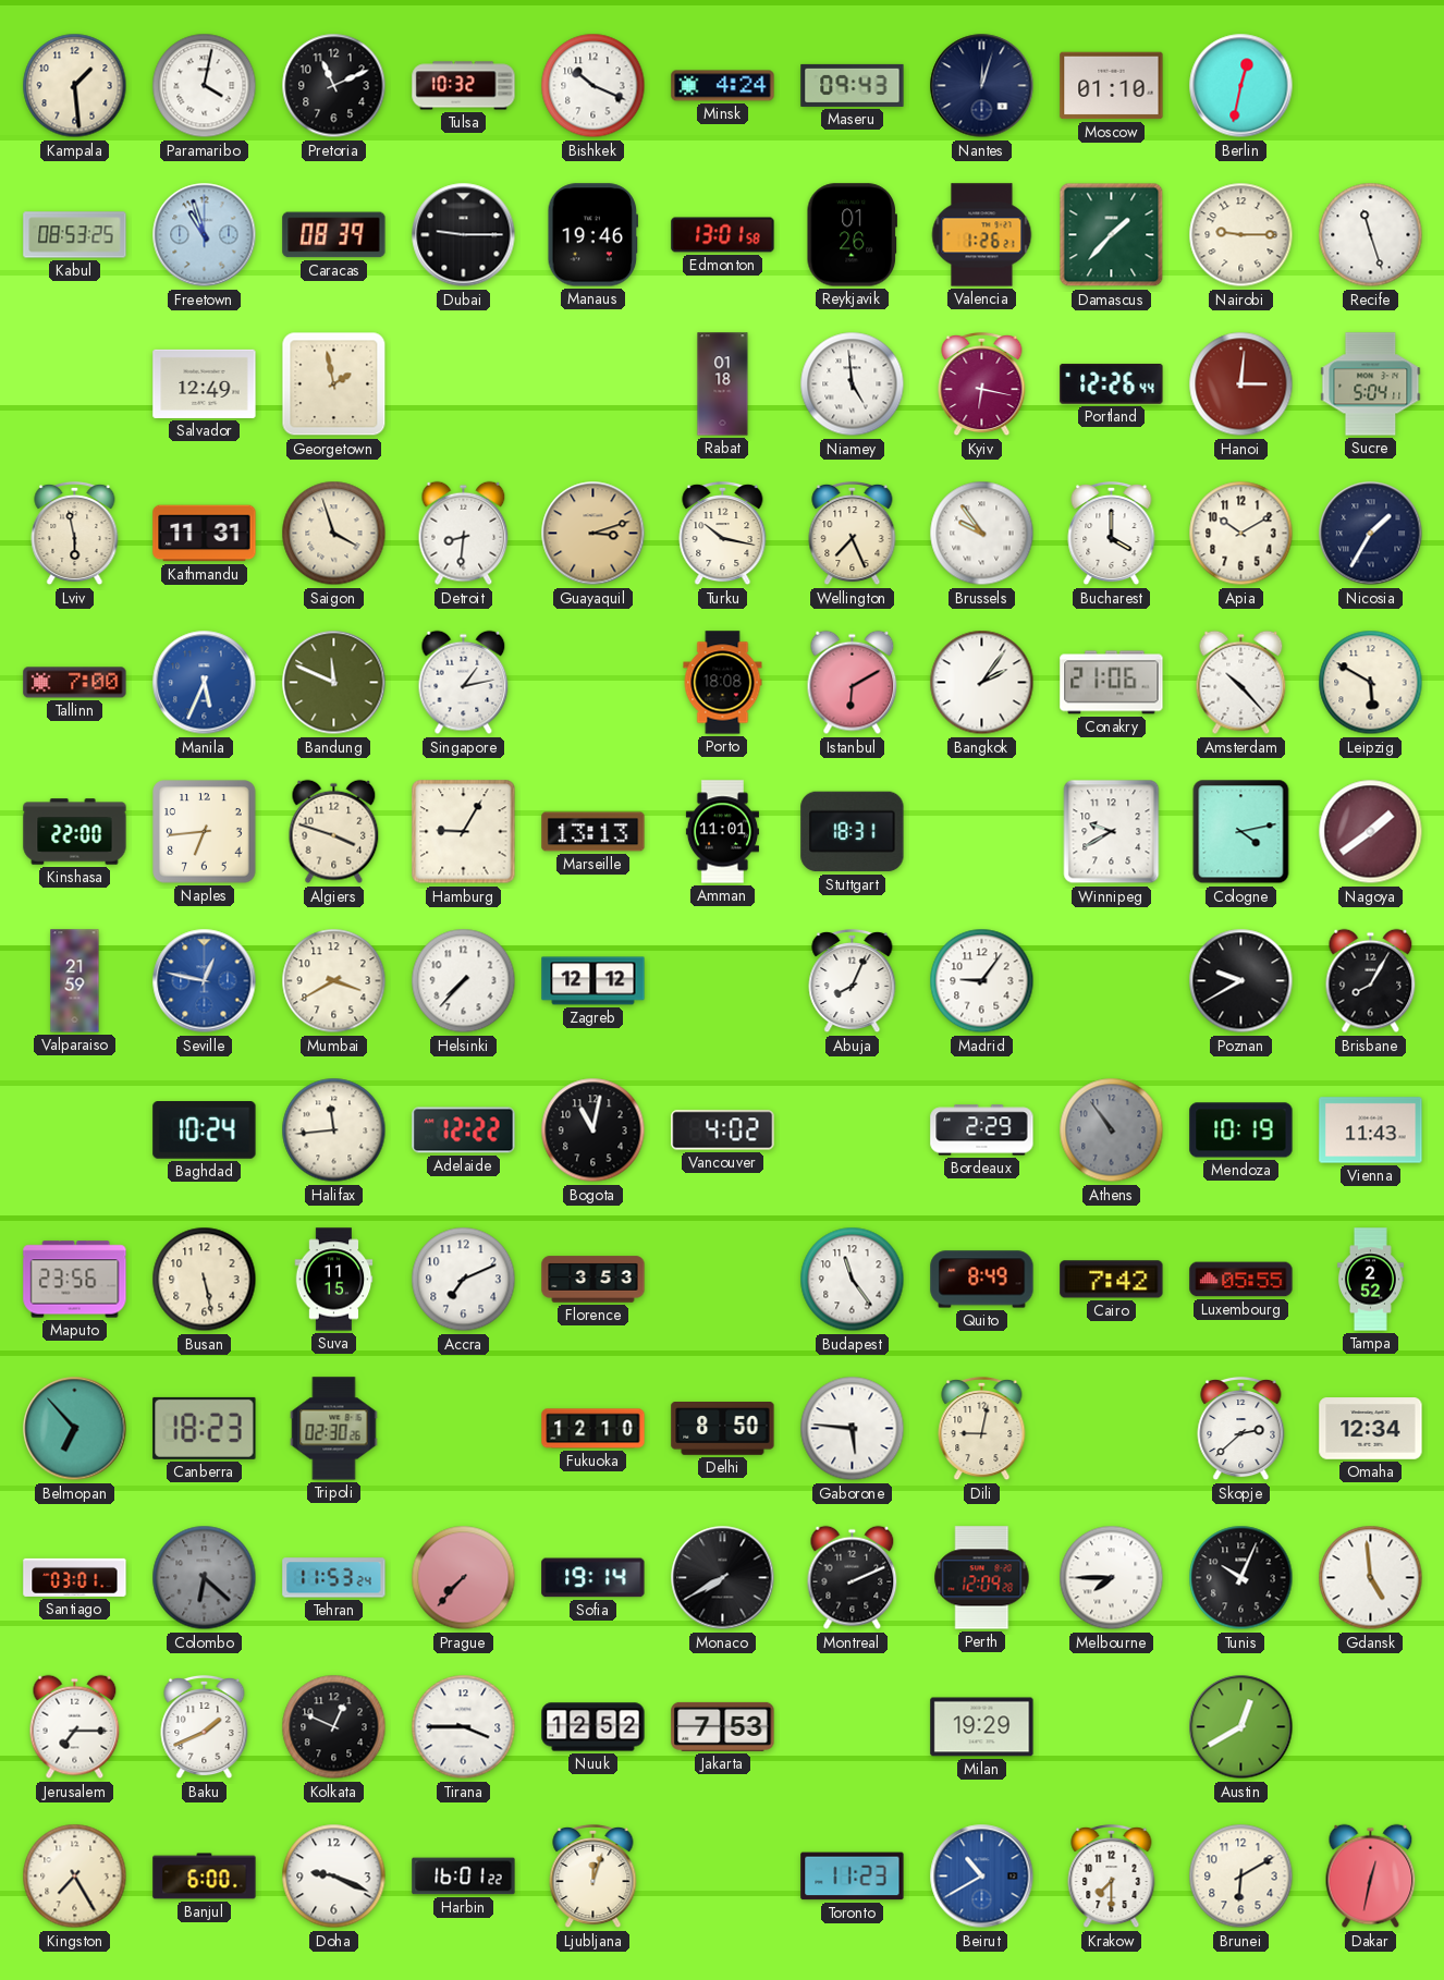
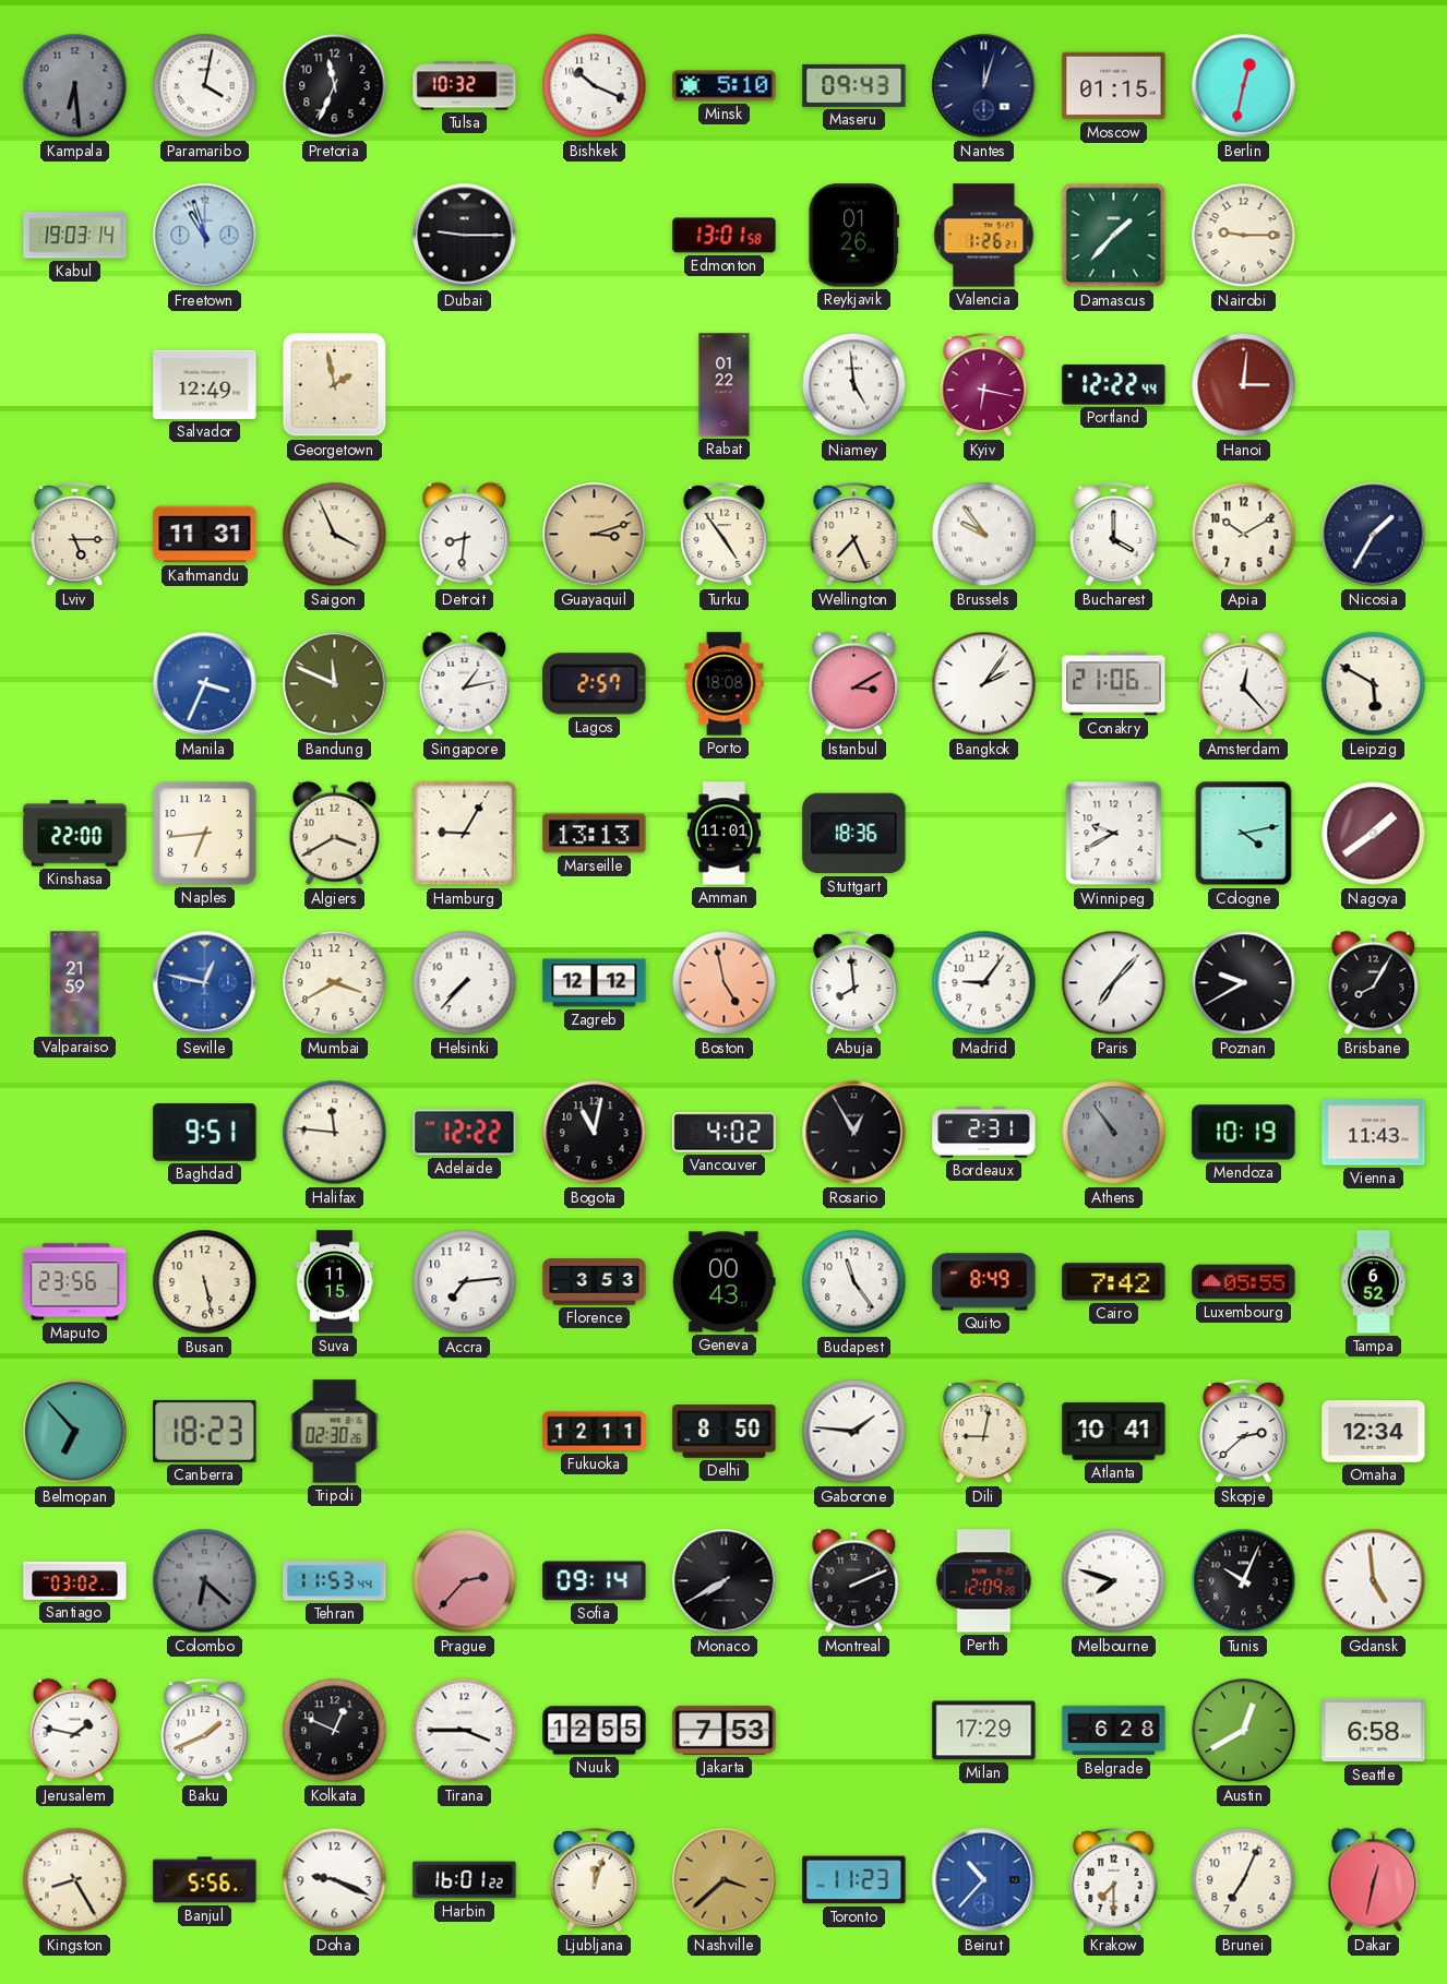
Kampala: 1:29 -> 6:29
Kampala dial: cream -> grey
Pretoria: 11:11 -> 11:34
Minsk: 4:24 -> 5:10
Moscow: 01:10 -> 01:15
Kabul: 08:53 -> 19:03
Caracas: 08:39 -> none
Manaus: 19:46 -> none
Recife: 11:27 -> none
Rabat: 01:18 -> 01:22
Portland: 12:26 -> 12:22
Sucre: 5:04 -> none
Lviv: 5:58 -> 5:15
Saigon: 3:57 -> 3:56
Turku: 10:17 -> 4:54
Tallinn: 7:00 -> none
Manila: 5:34 -> 3:34
Lagos: none -> 2:57
Istanbul: 6:10 -> 3:10
Amsterdam: 10:23 -> 12:23
Algiers: 3:48 -> 3:40
Stuttgart: 18:31 -> 18:36
Boston: none -> 4:58
Abuja: 8:04 -> 7:59
Paris: none -> 7:07
Baghdad: 10:24 -> 9:51
Halifax: 11:44 -> 11:46
Rosario: none -> 12:55
Bordeaux: 2:29 -> 2:31
Accra: 7:11 -> 7:14
Geneva: none -> 00:43
Tampa: 2:52 -> 6:52
Fukuoka: 12:10 -> 12:11
Gaborone: 5:46 -> 1:46
Atlanta: none -> 10:41
Santiago: 03:01 -> 03:02
Tehran: 11:53:24 -> 11:53:44
Prague: 7:37 -> 2:37
Sofia: 19:14 -> 09:14
Melbourne: 7:45 -> 7:48
Jerusalem: 7:15 -> 1:47
Nuuk: 12:52 -> 12:55
Milan: 19:29 -> 17:29
Belgrade: none -> 6:28
Seattle: none -> 6:58
Kingston: 7:25 -> 8:25
Banjul: 6:00 -> 5:56
Nashville: none -> 3:38
Beirut: 10:40 -> 10:37
Brunei: 6:10 -> 7:04
